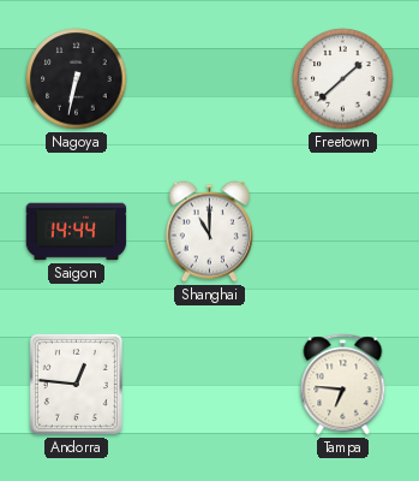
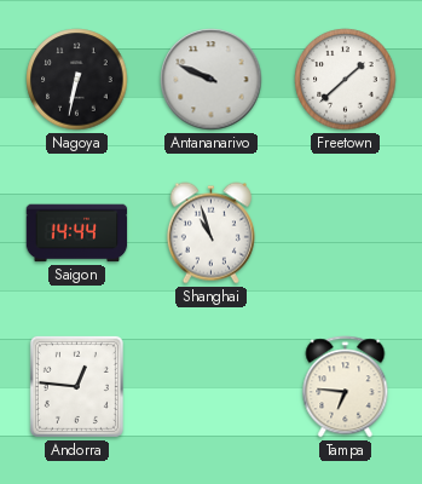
Antananarivo: none -> 9:49
Shanghai: 11:00 -> 10:57
